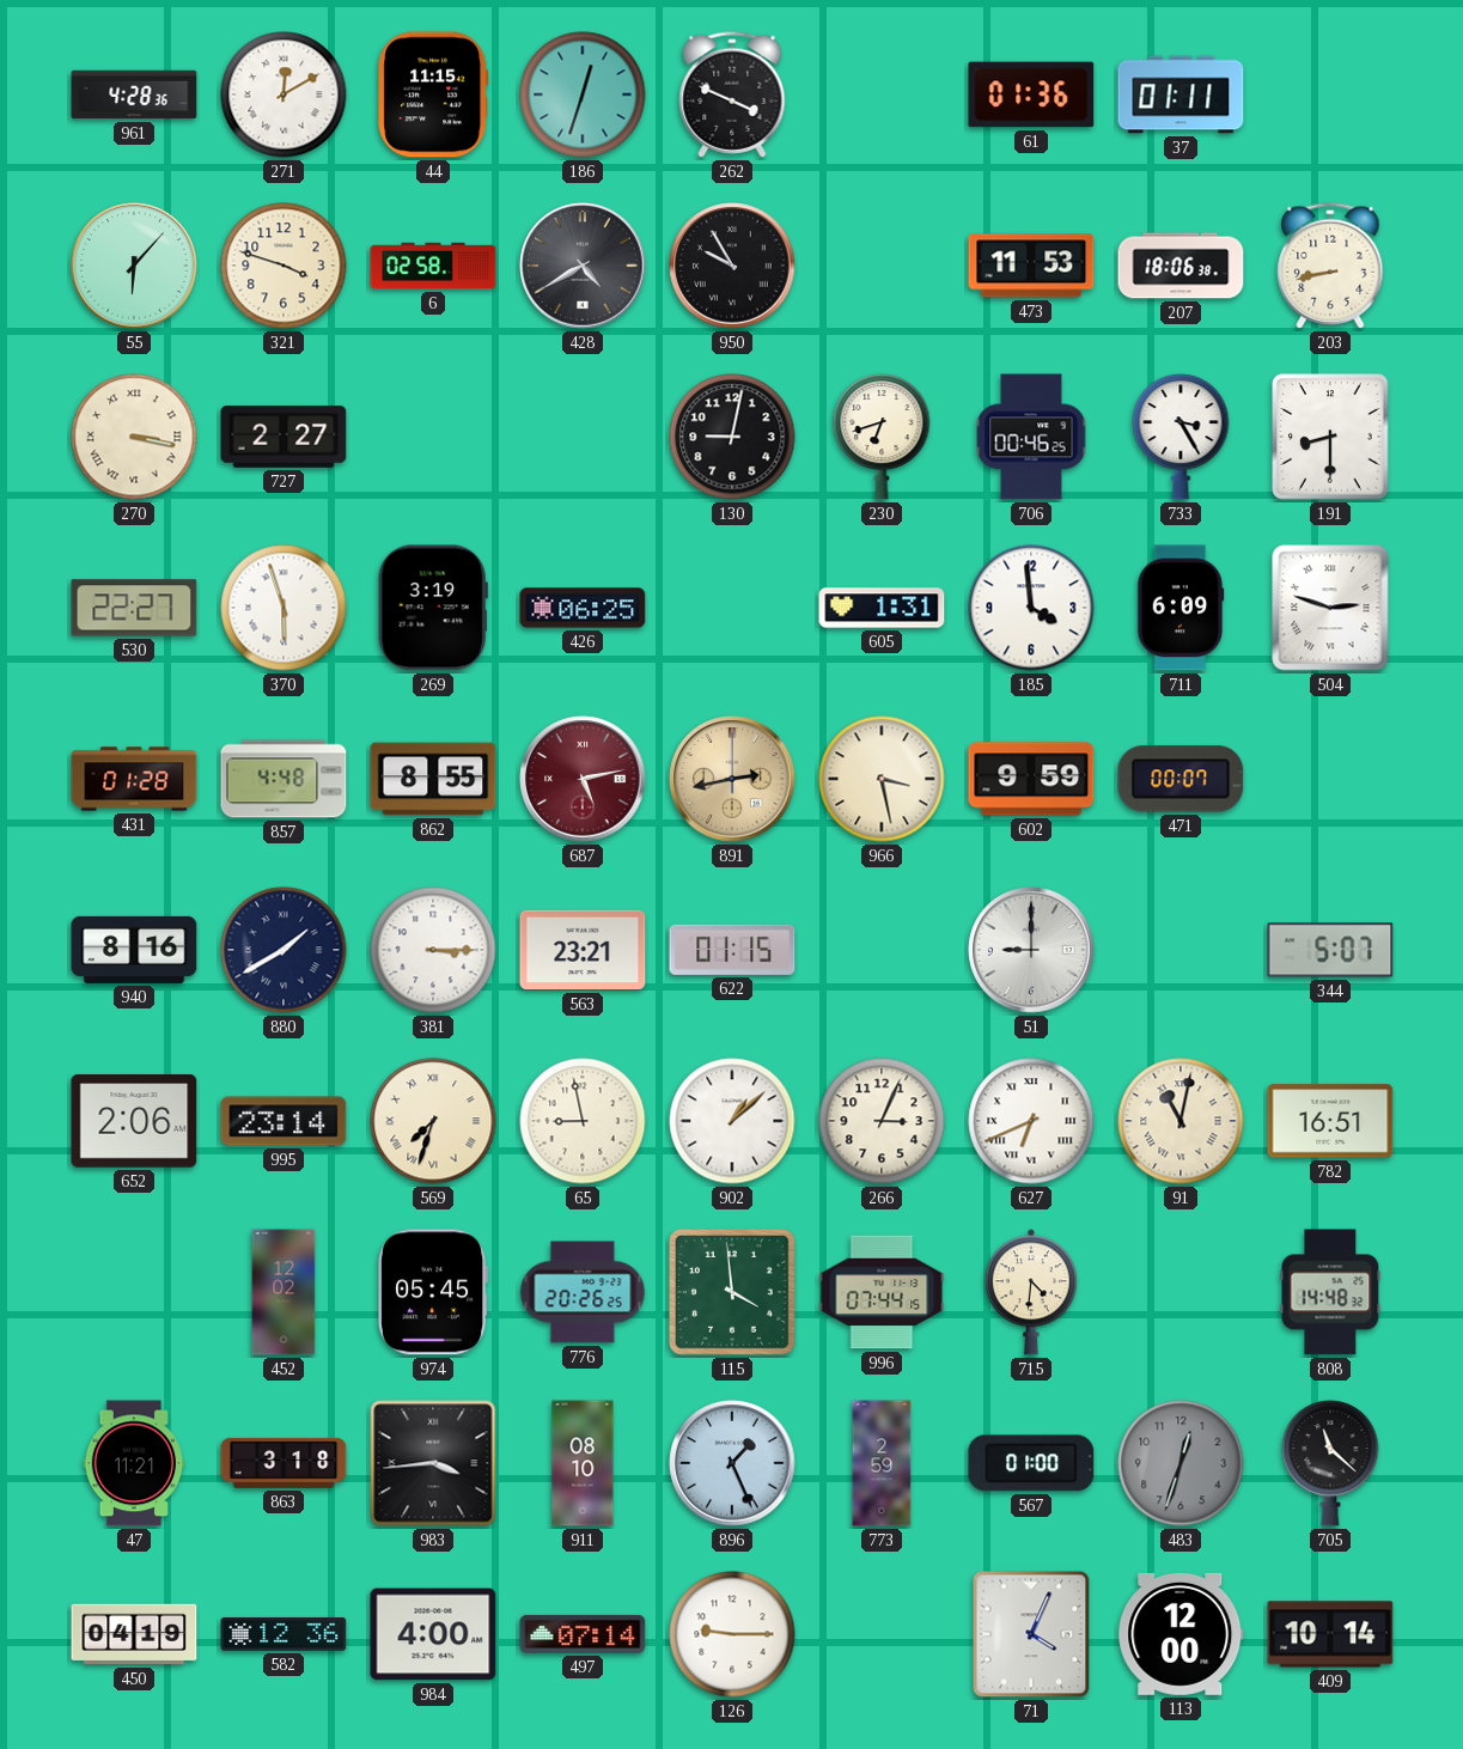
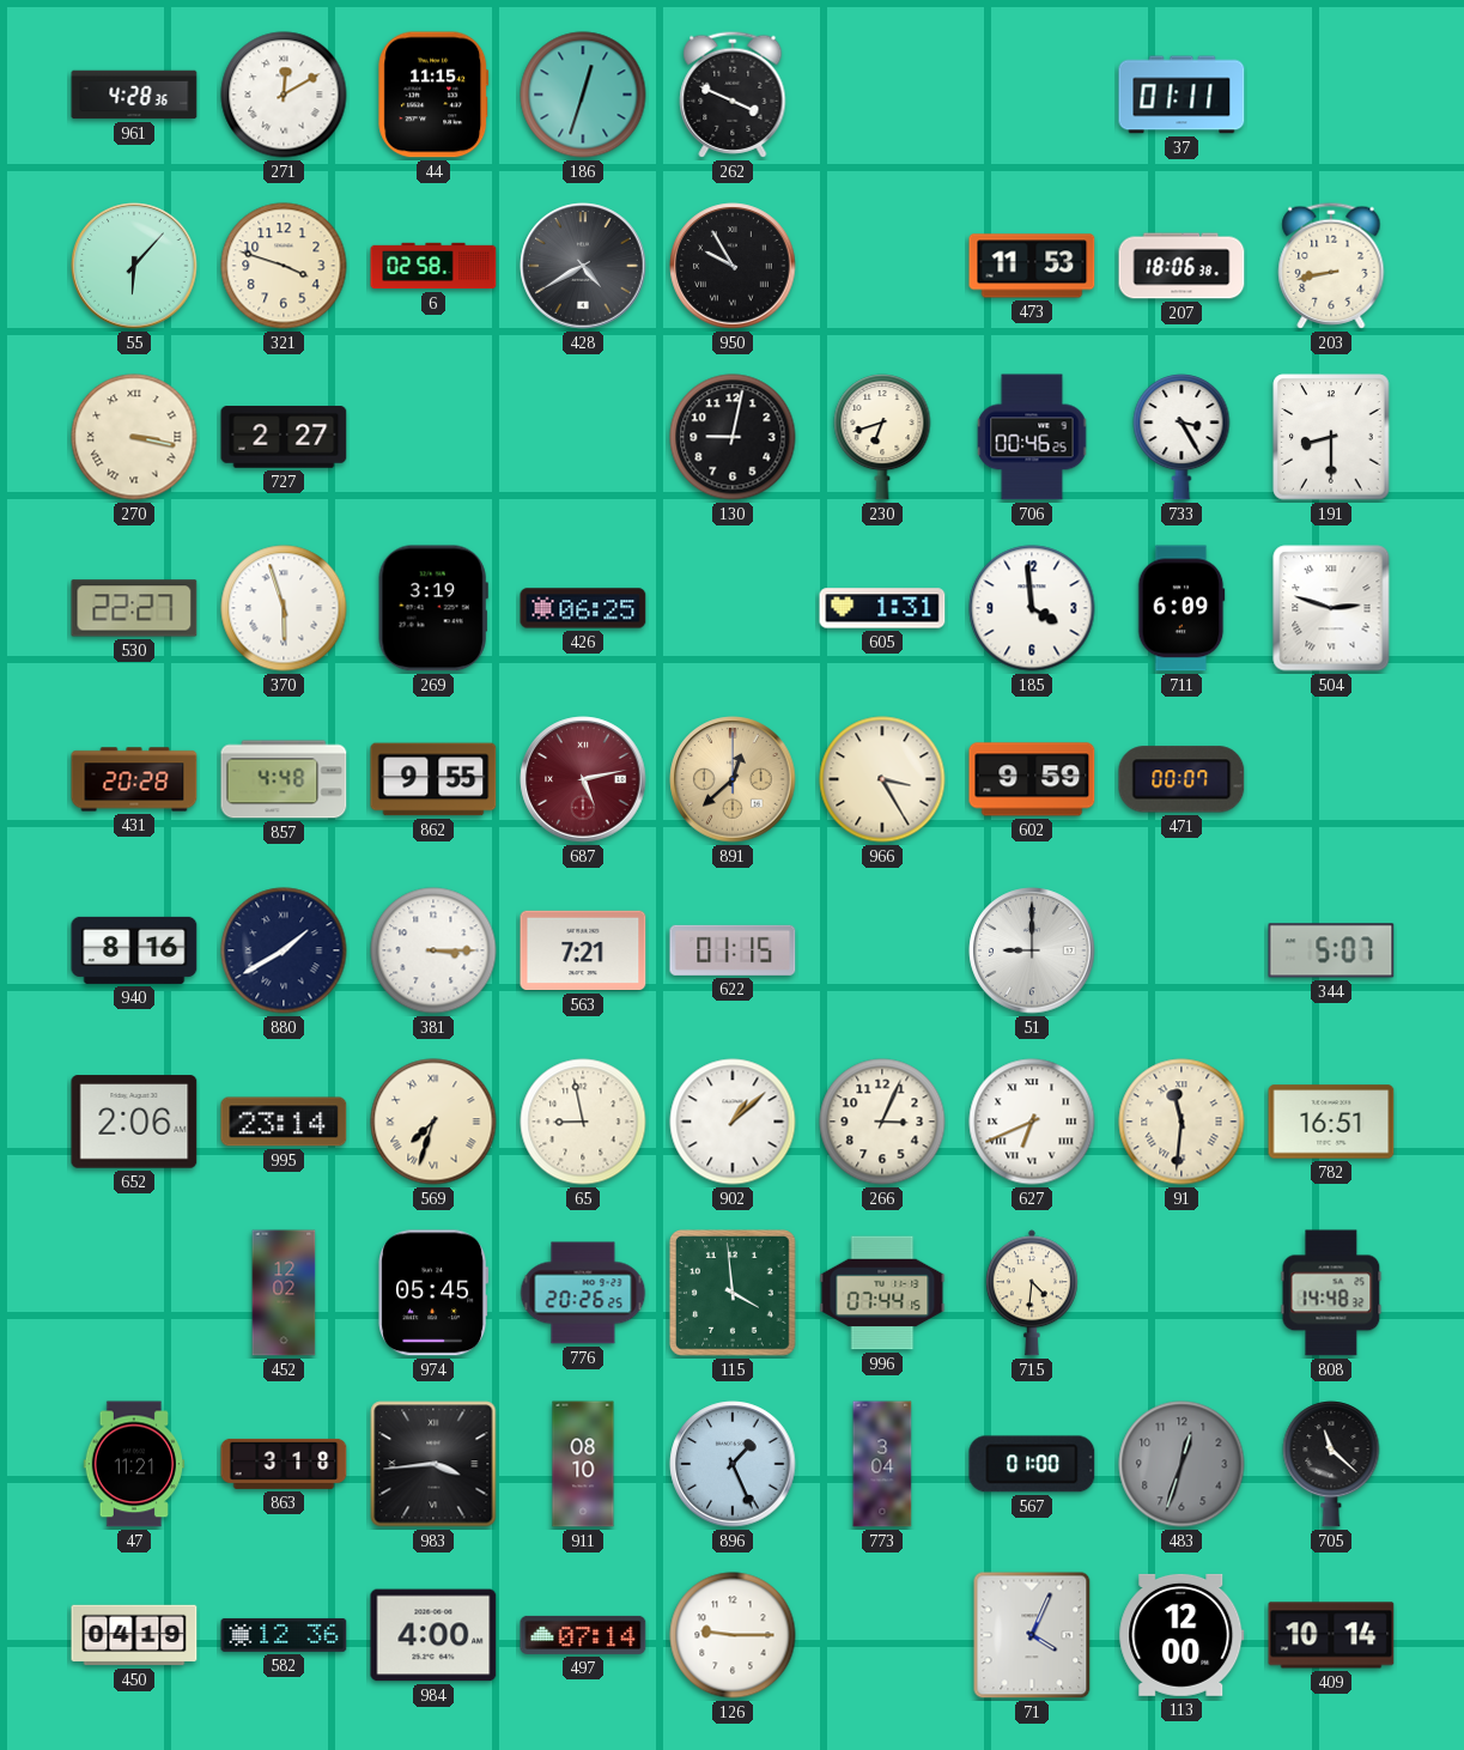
61: 01:36 -> none
431: 01:28 -> 20:28
862: 8:55 -> 9:55
891: 2:43 -> 12:38
966: 3:28 -> 3:25
563: 23:21 -> 7:21
91: 11:02 -> 11:31
773: 2:59 -> 3:04
